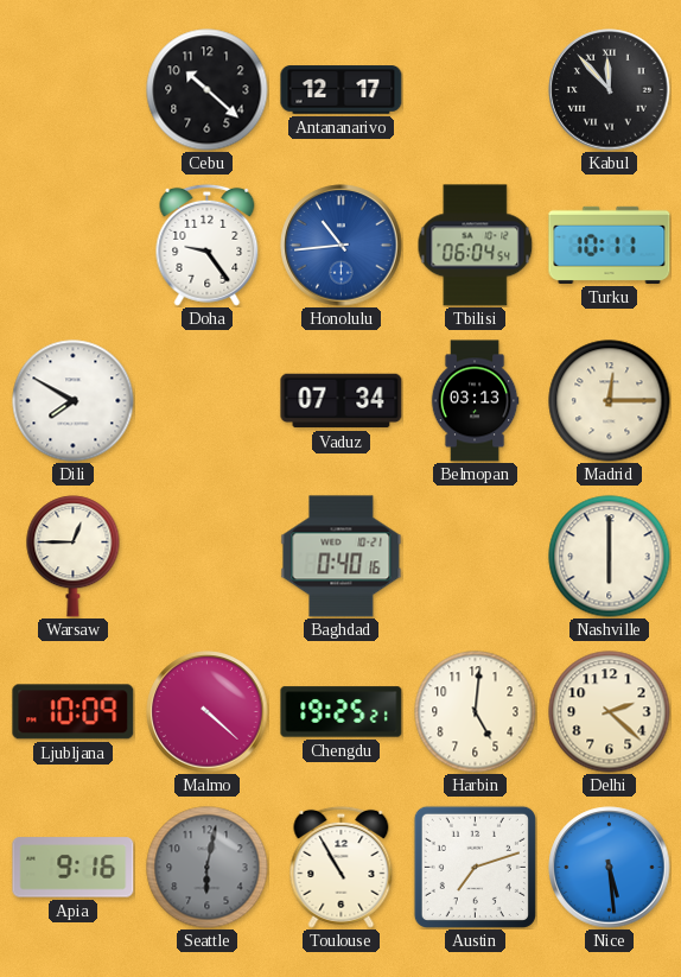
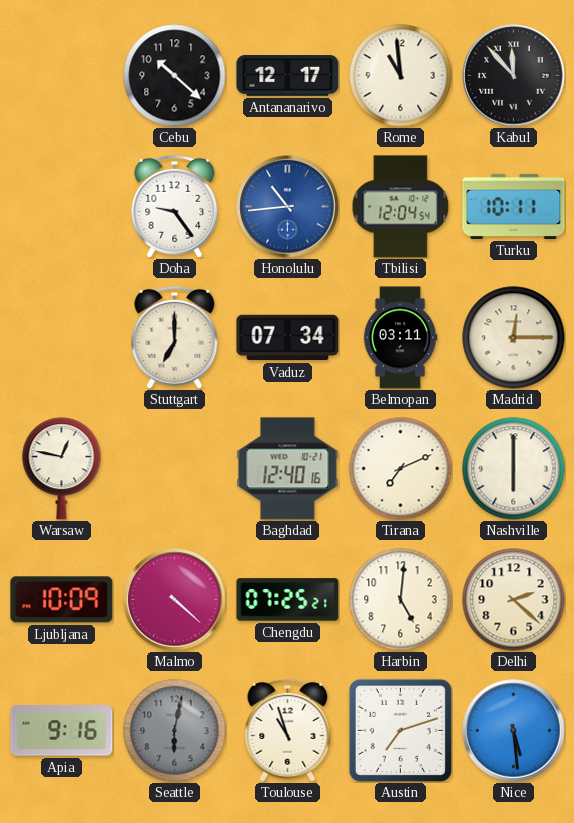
Rome: none -> 10:59
Tbilisi: 06:04 -> 12:04
Dili: 7:50 -> none
Stuttgart: none -> 7:00
Belmopan: 03:13 -> 03:11
Warsaw: 12:45 -> 12:47
Baghdad: 0:40 -> 12:40
Tirana: none -> 7:11
Chengdu: 19:25 -> 07:25
Toulouse: 10:55 -> 10:57
